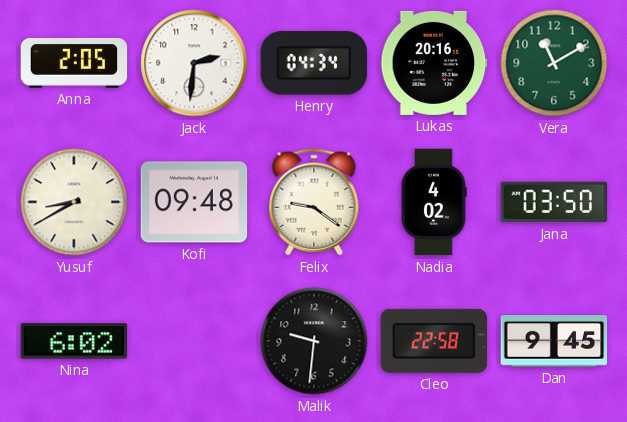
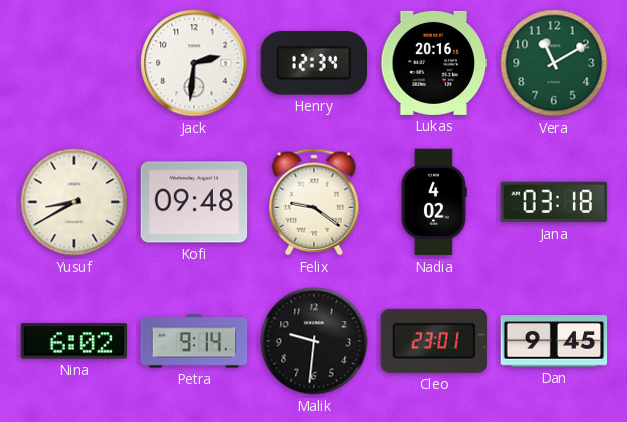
Anna: 2:05 -> none
Henry: 04:34 -> 12:34
Jana: 03:50 -> 03:18
Petra: none -> 9:14
Cleo: 22:58 -> 23:01
